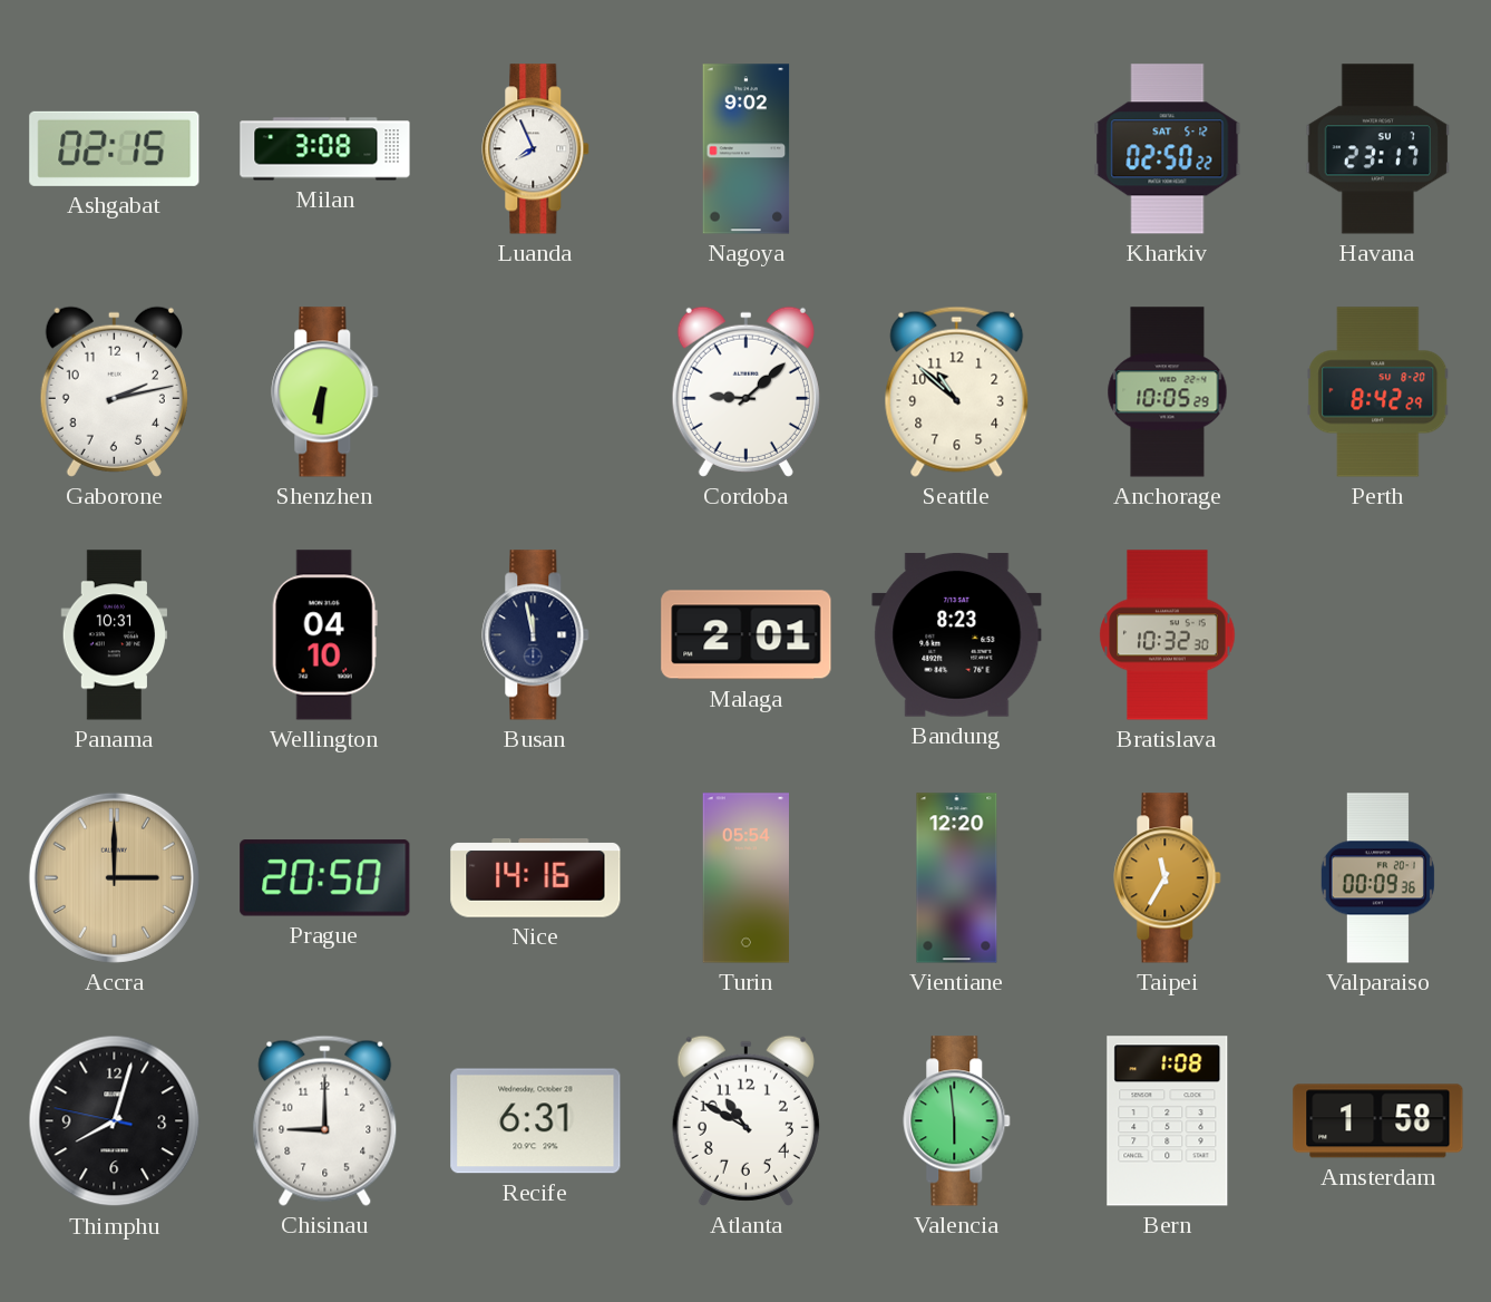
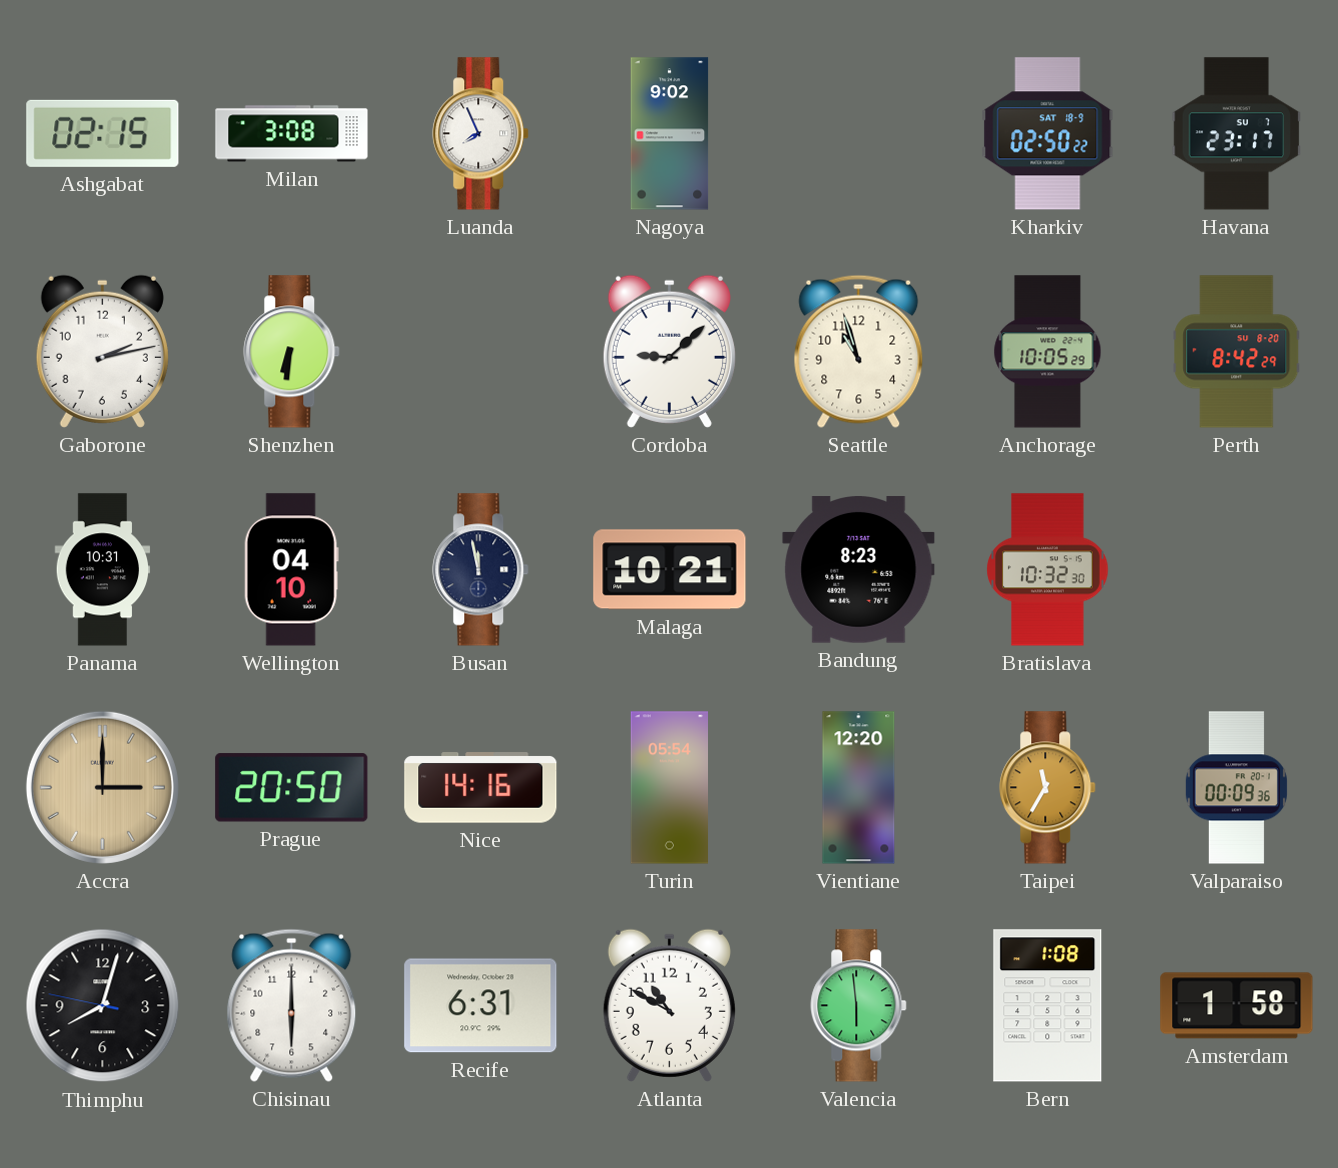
Kharkiv date: SAT 5-12 -> SAT 18-9
Seattle: 10:52 -> 10:57
Malaga: 2:01 -> 10:21
Chisinau: 9:00 -> 6:00
